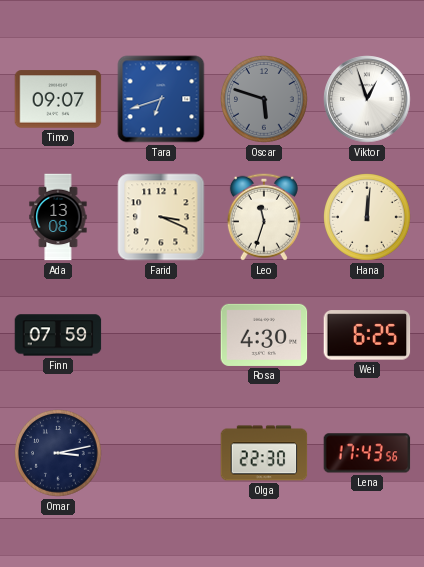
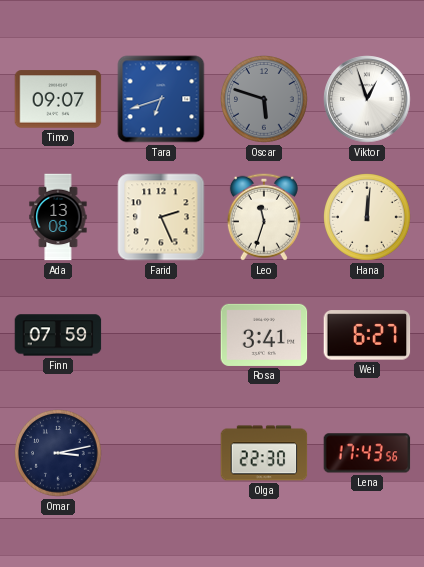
Farid: 3:19 -> 2:26
Rosa: 4:30 -> 3:41
Wei: 6:25 -> 6:27
